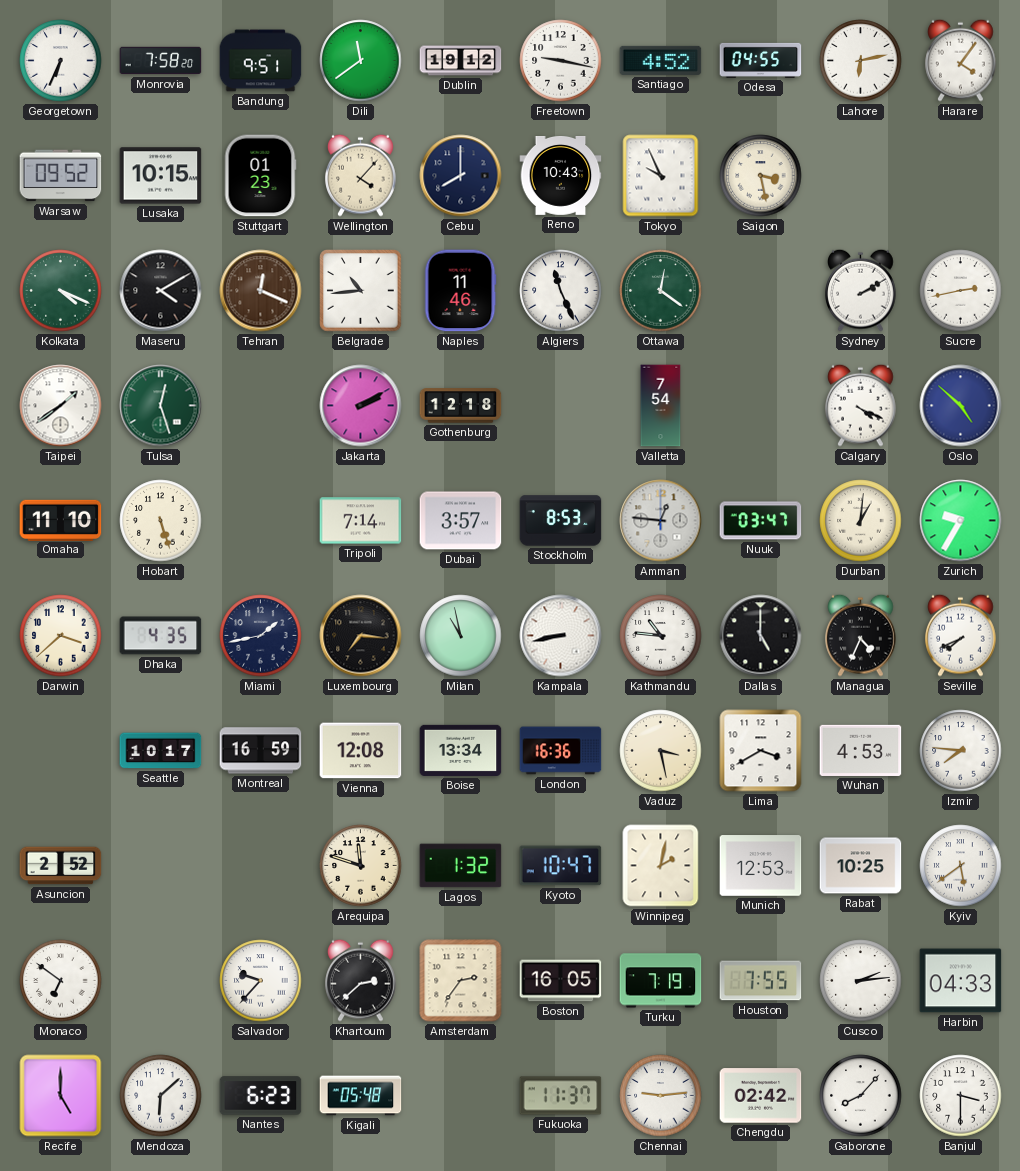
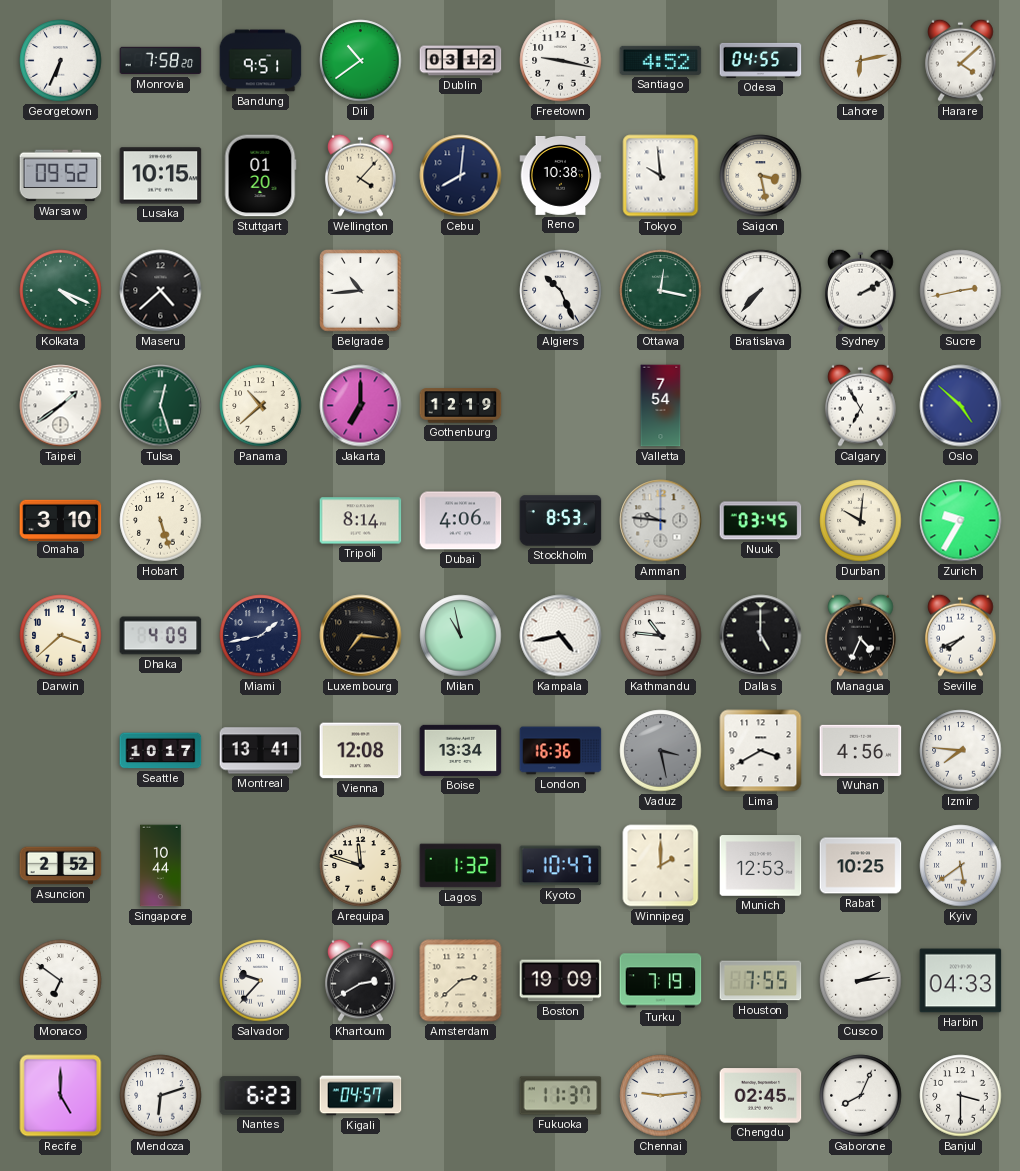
Dili: 11:39 -> 10:39
Dublin: 19:12 -> 03:12
Harare: 4:06 -> 4:08
Stuttgart: 01:23 -> 01:20
Cebu: 8:00 -> 8:01
Reno: 10:43 -> 10:38
Tokyo: 9:56 -> 9:59
Maseru: 4:10 -> 4:38
Tehran: 12:19 -> none
Naples: 11:46 -> none
Algiers: 11:26 -> 10:26
Ottawa: 12:21 -> 12:17
Bratislava: none -> 7:37
Panama: none -> 10:38
Jakarta: 2:10 -> 7:00
Gothenburg: 12:18 -> 12:19
Calgary: 4:19 -> 6:55
Omaha: 11:10 -> 3:10
Tripoli: 7:14 -> 8:14
Dubai: 3:57 -> 4:06
Amman: 12:46 -> 9:46
Nuuk: 03:47 -> 03:45
Durban: 1:01 -> 10:01
Dhaka: 4:35 -> 4:09
Kampala: 8:43 -> 4:43
Montreal: 16:59 -> 13:41
Vaduz dial: cream -> grey
Wuhan: 4:53 -> 4:56
Singapore: none -> 10:44
Winnipeg: 2:02 -> 2:00
Khartoum: 2:38 -> 2:40
Amsterdam: 2:36 -> 2:38
Boston: 16:05 -> 19:09
Mendoza: 6:08 -> 6:12
Kigali: 05:48 -> 04:57
Chengdu: 02:42 -> 02:45
Gaborone: 8:07 -> 8:04
